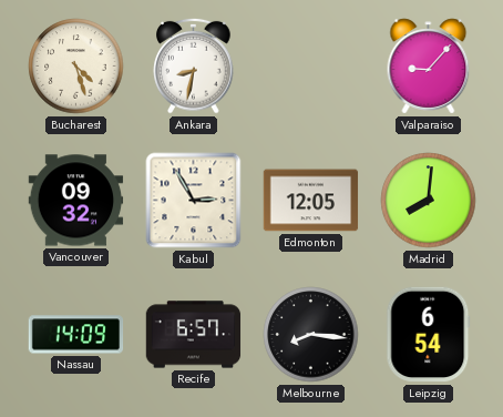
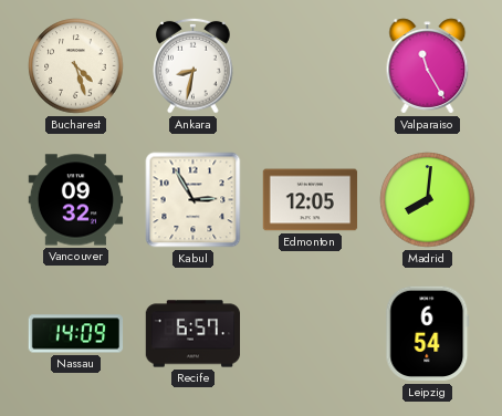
Valparaiso: 9:07 -> 11:25
Melbourne: 8:16 -> none
